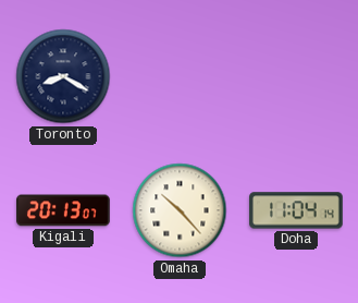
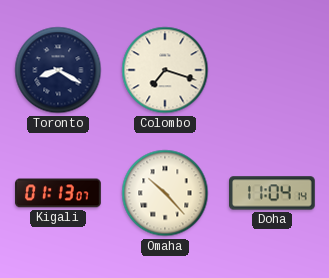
Colombo: none -> 7:18
Kigali: 20:13 -> 01:13
